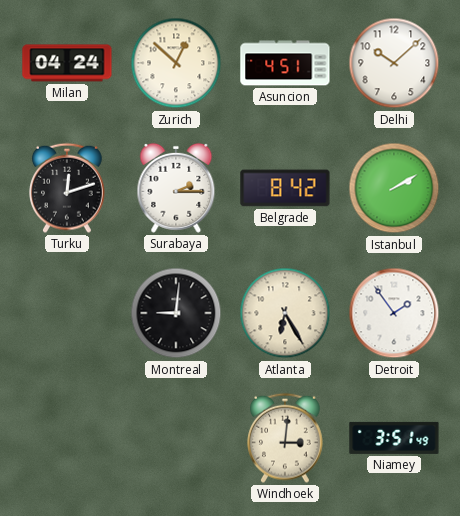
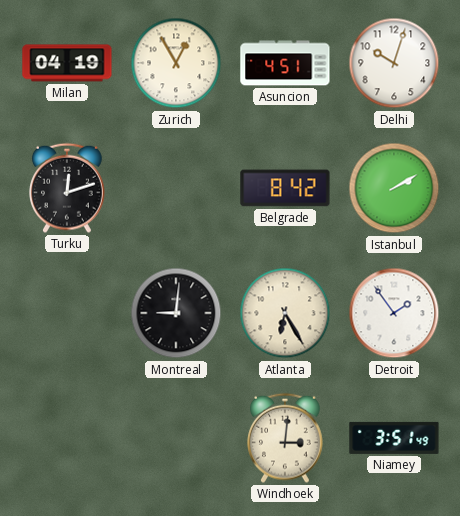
Milan: 04:24 -> 04:19
Zurich: 12:52 -> 12:55
Delhi: 10:08 -> 10:03
Surabaya: 2:15 -> none
